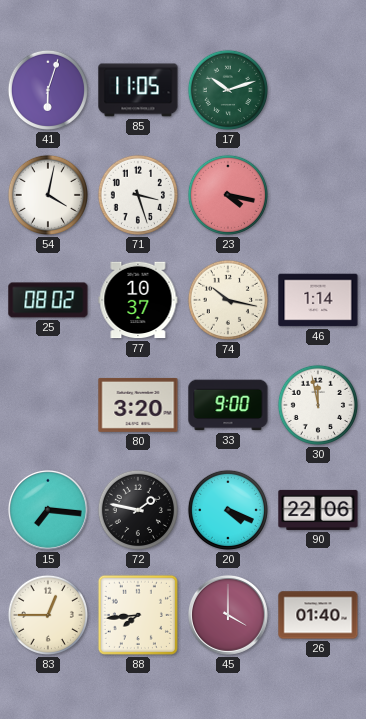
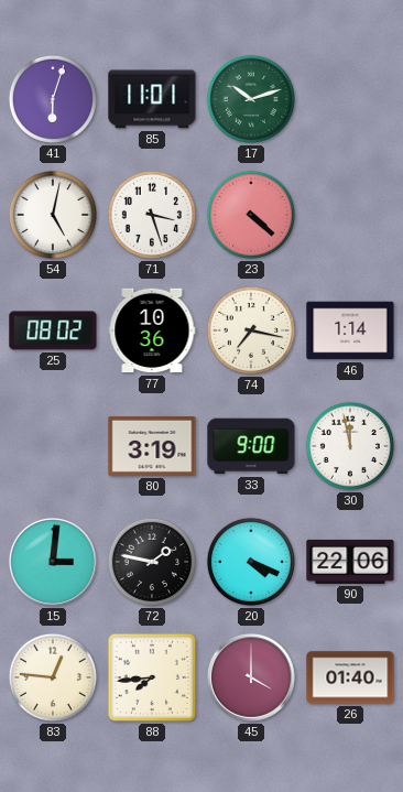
85: 11:05 -> 11:01
54: 4:02 -> 5:02
23: 4:17 -> 4:22
77: 10:37 -> 10:36
74: 10:17 -> 7:17
80: 3:20 -> 3:19
15: 7:16 -> 3:01
83: 12:45 -> 12:46
